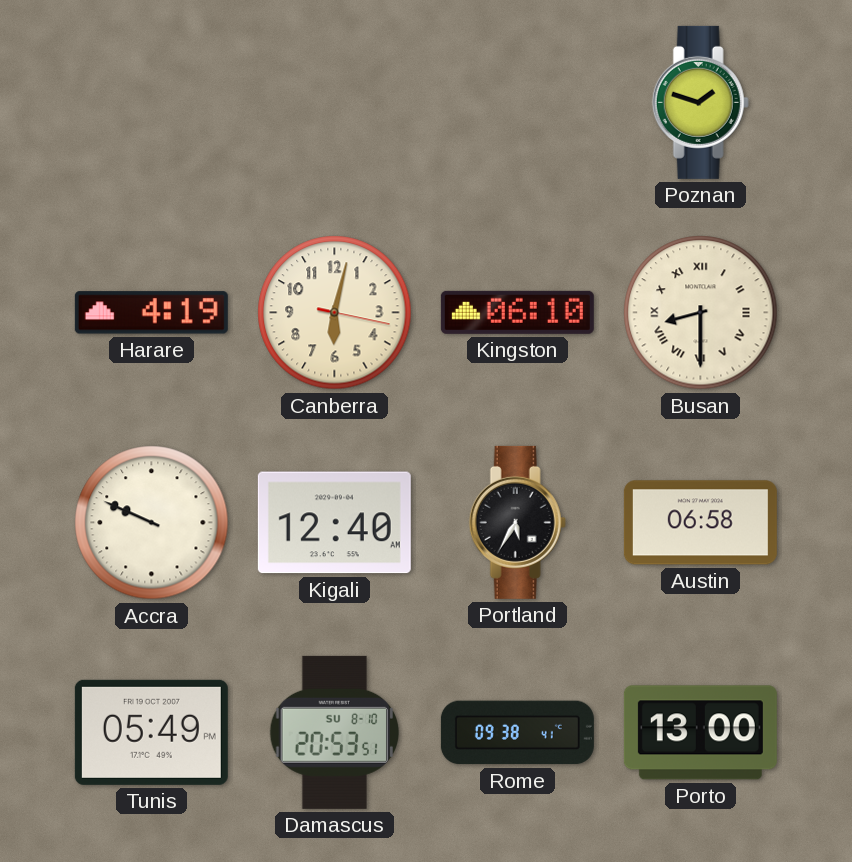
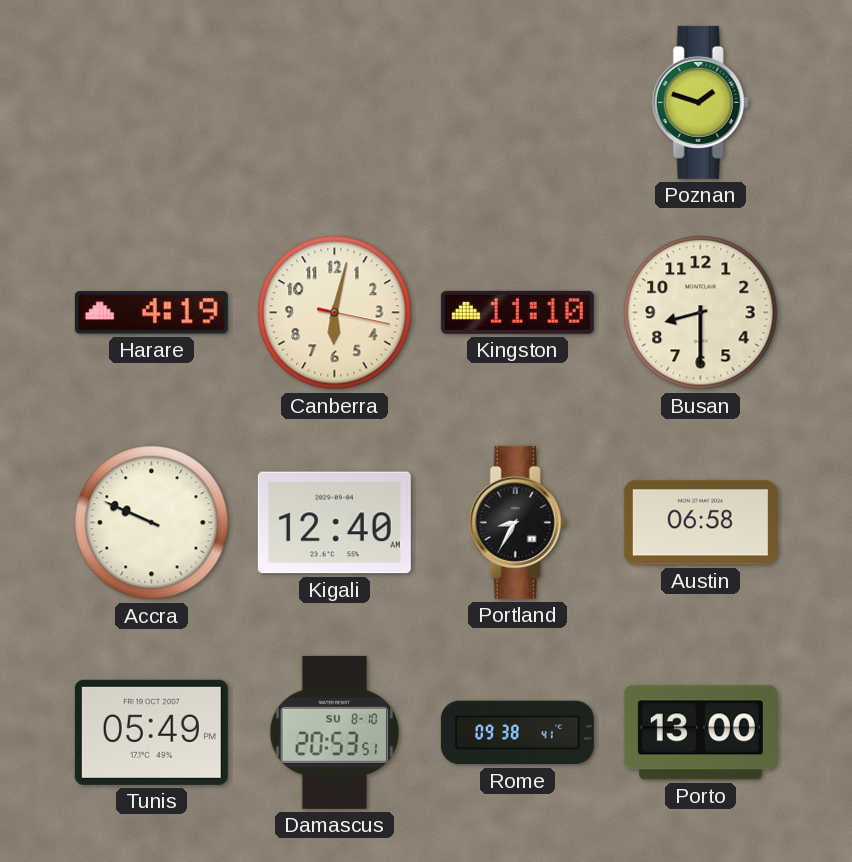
Kingston: 06:10 -> 11:10
Busan numerals: Roman -> Arabic
Portland: 5:35 -> 8:35
